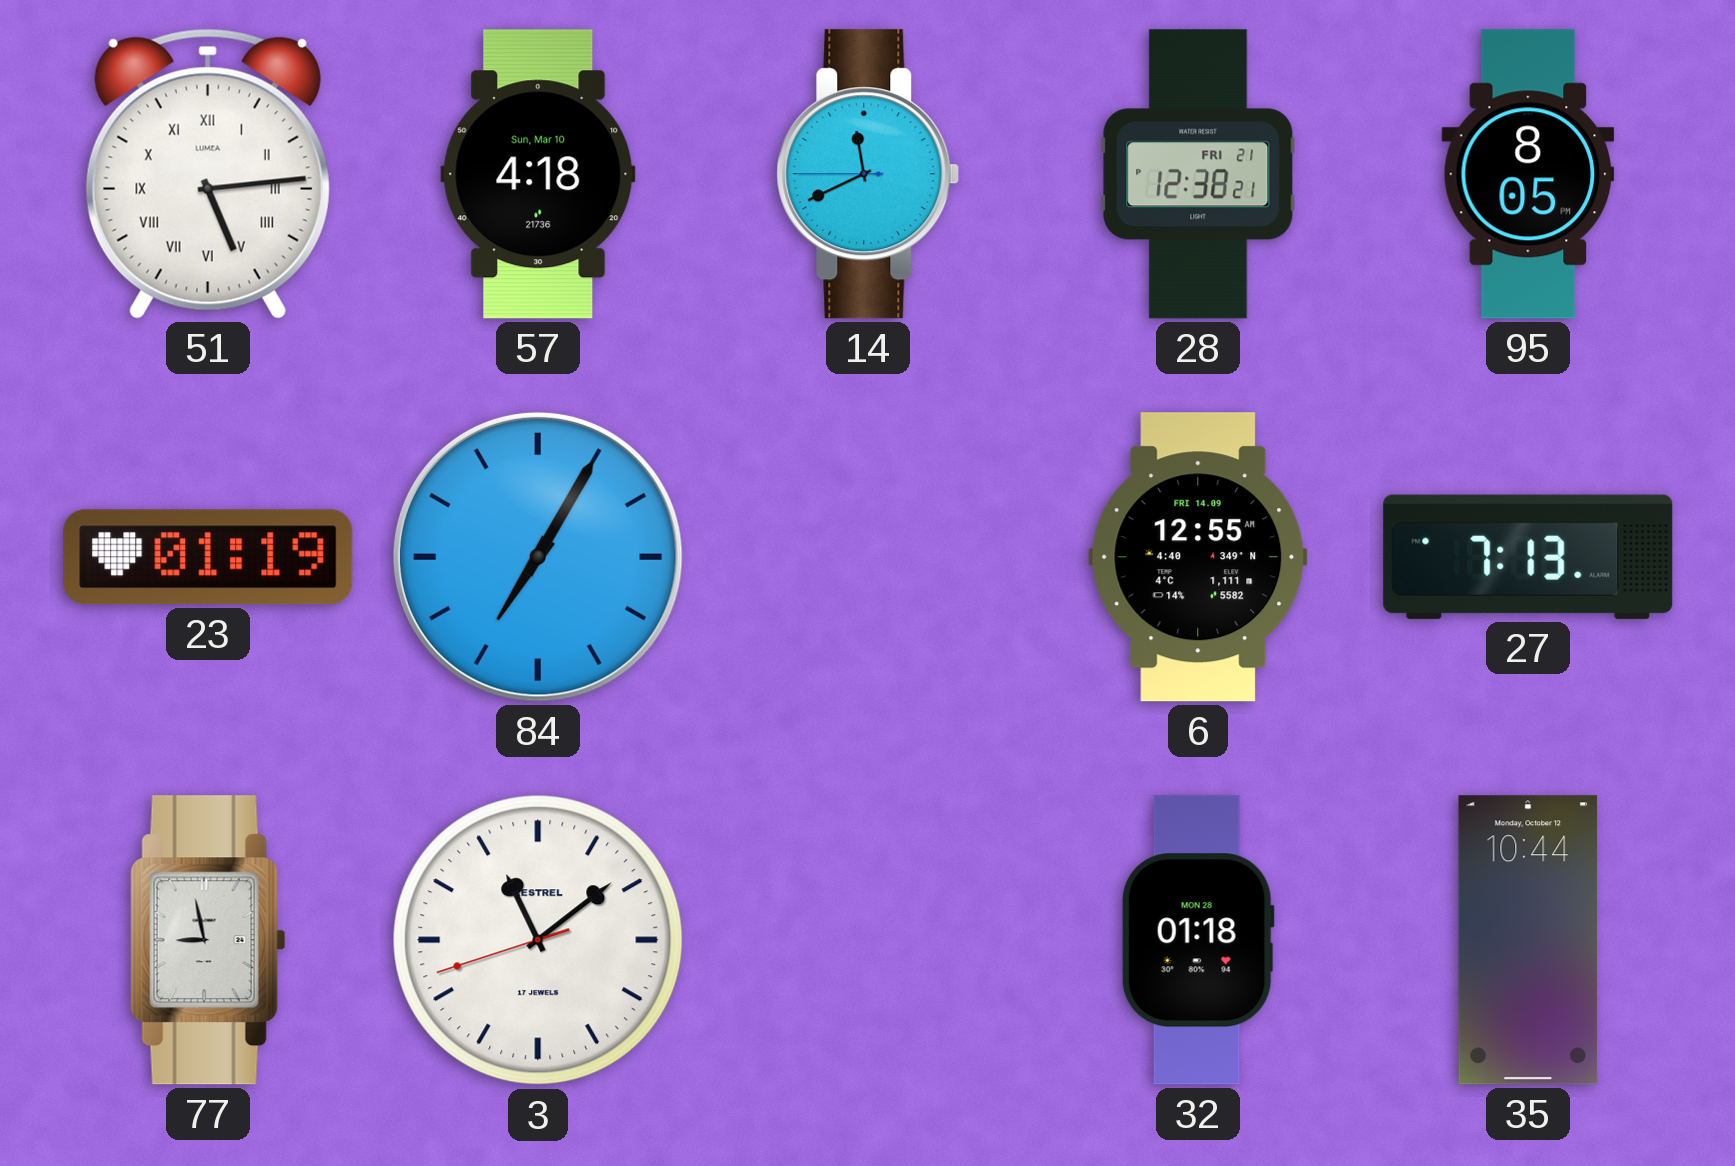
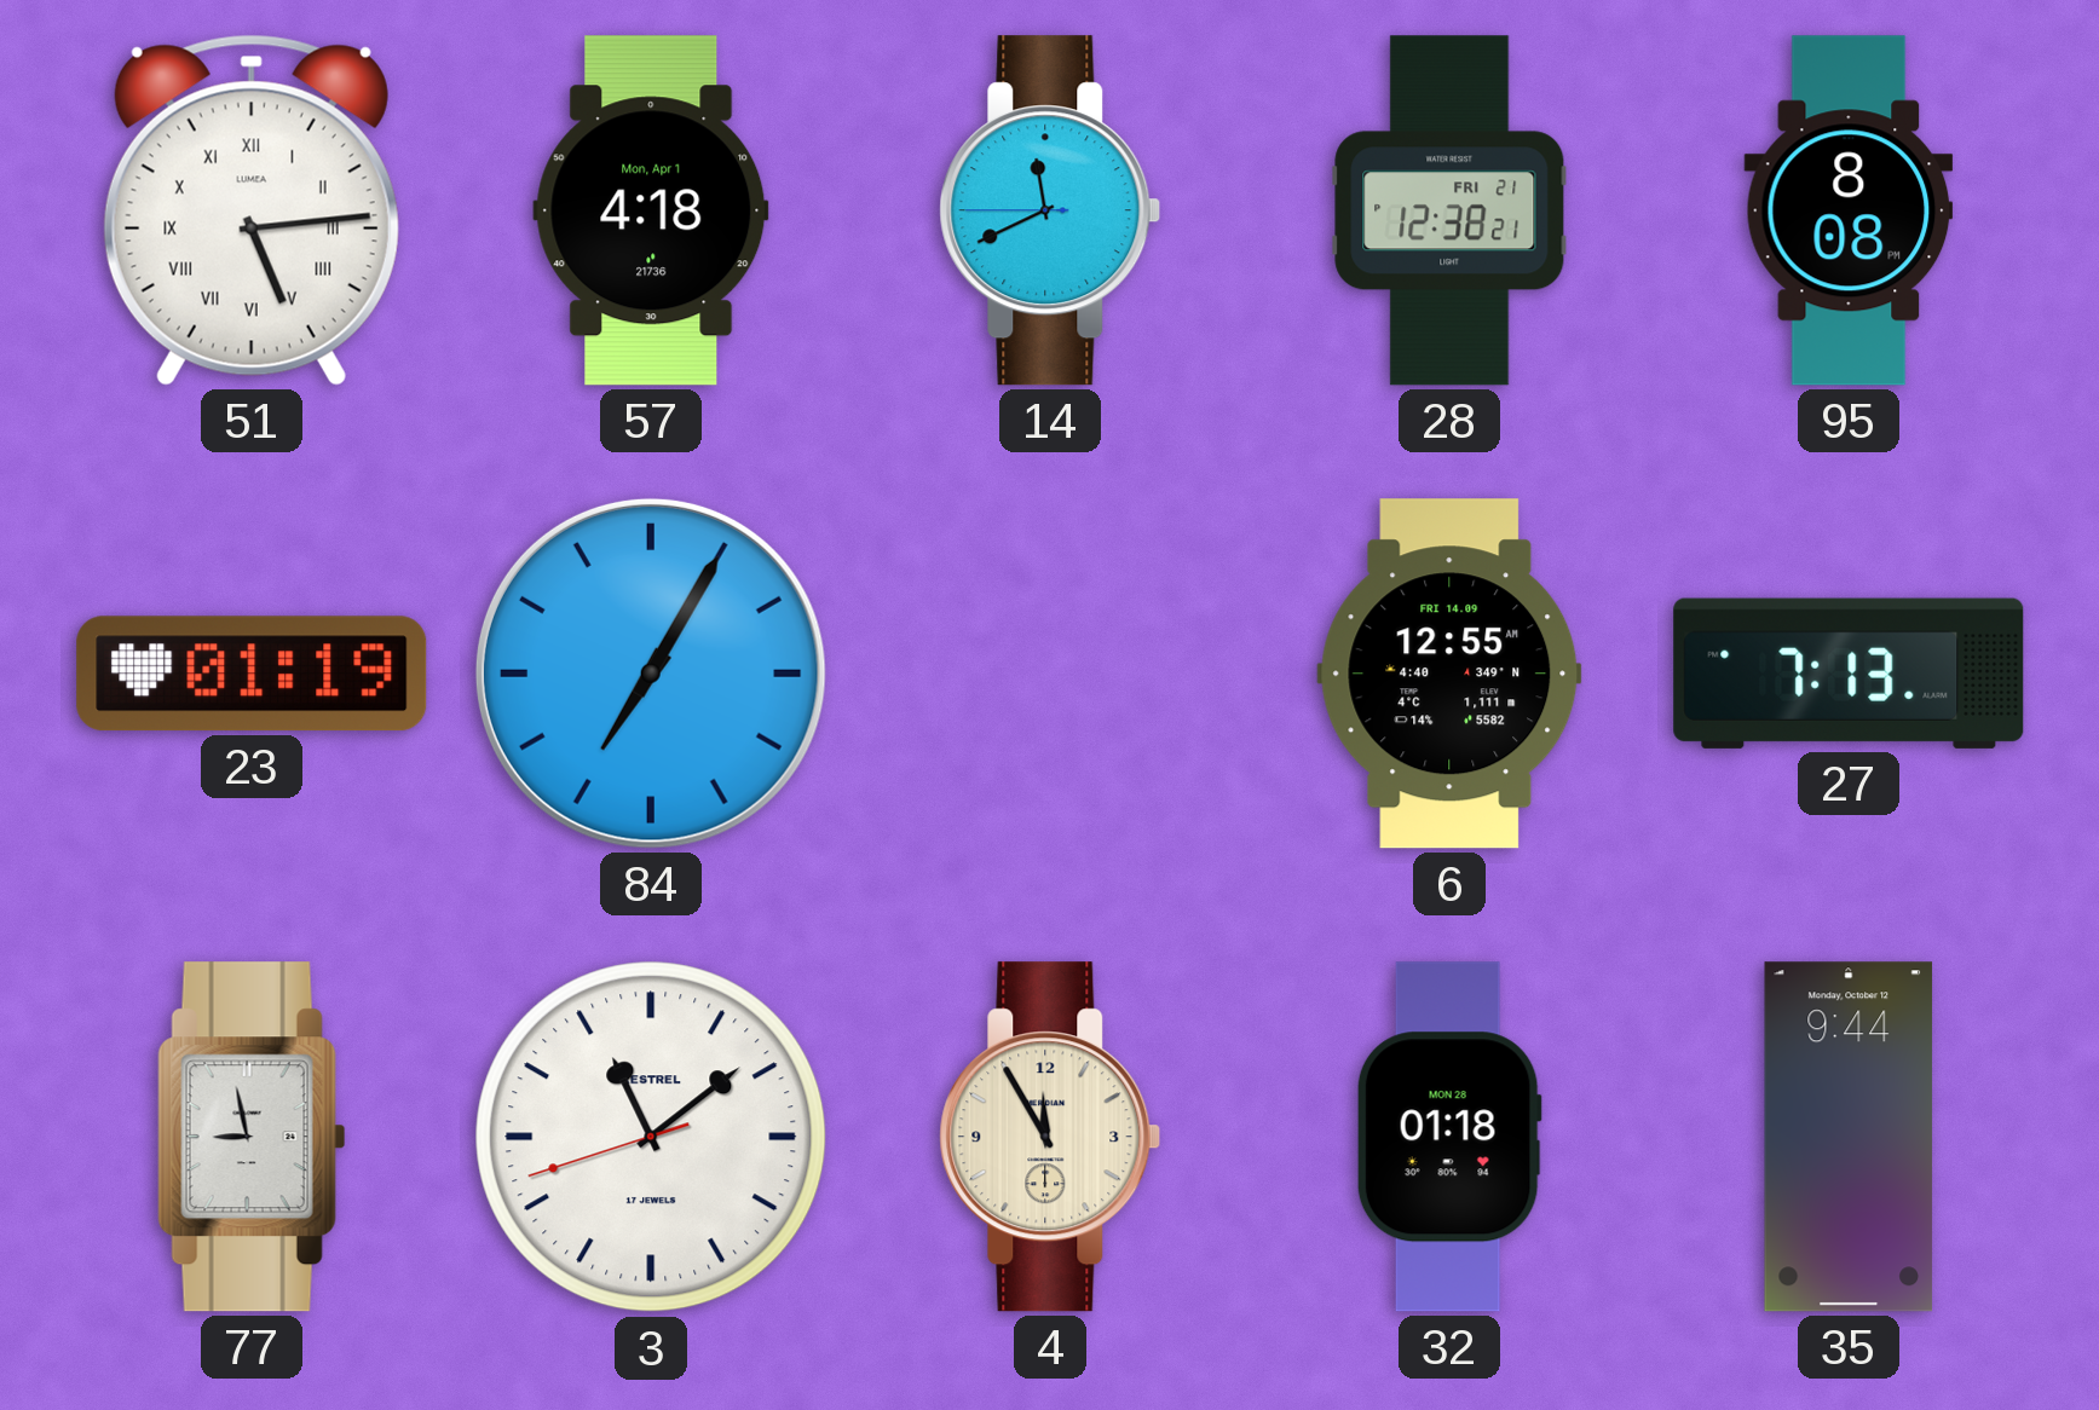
57 date: Sun, Mar 10 -> Mon, Apr 1
95: 8:05 -> 8:08
4: none -> 11:55
35: 10:44 -> 9:44
